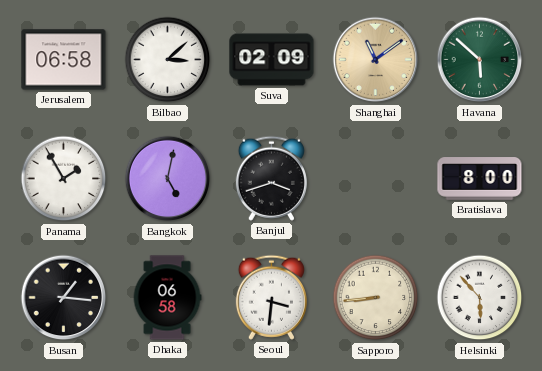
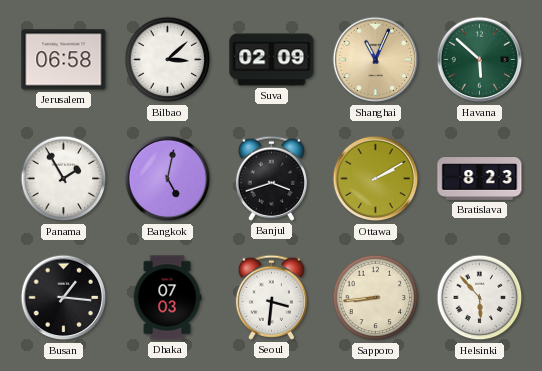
Shanghai: 11:09 -> 11:04
Ottawa: none -> 2:10
Bratislava: 8:00 -> 8:23
Dhaka: 06:58 -> 07:03
